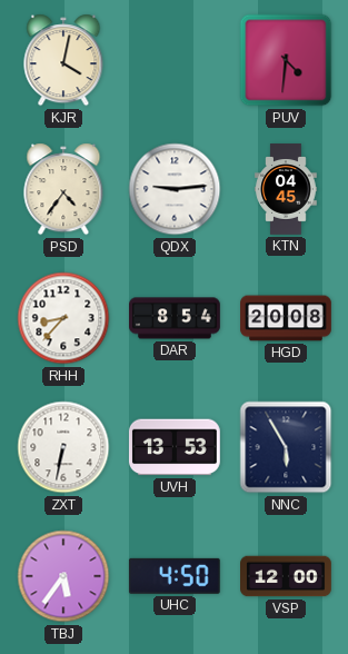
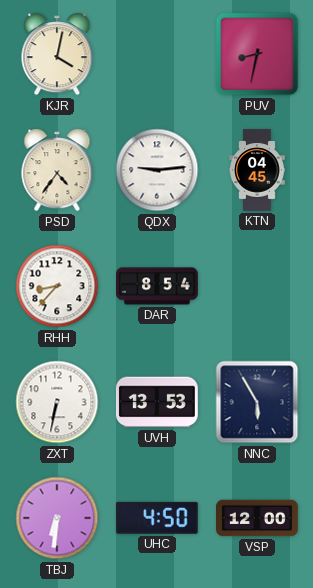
PUV: 4:31 -> 8:32
HGD: 20:08 -> none
TBJ: 5:36 -> 6:31
